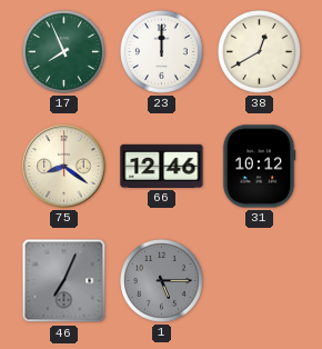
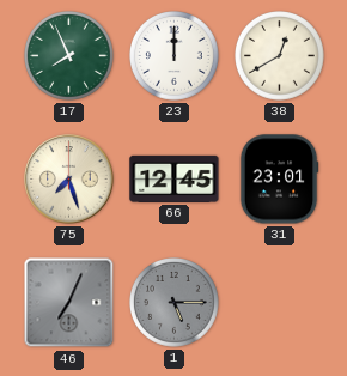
75: 8:21 -> 7:27
66: 12:46 -> 12:45
31: 10:12 -> 23:01
